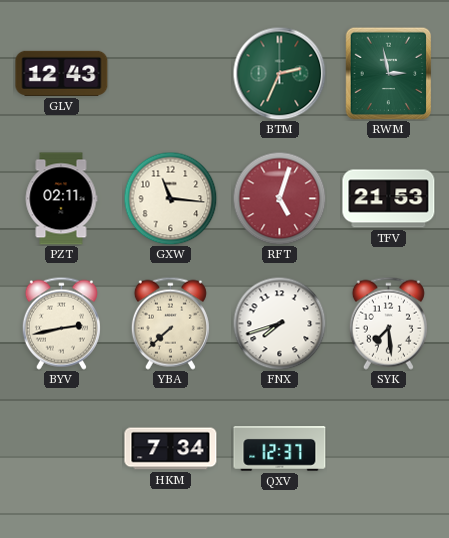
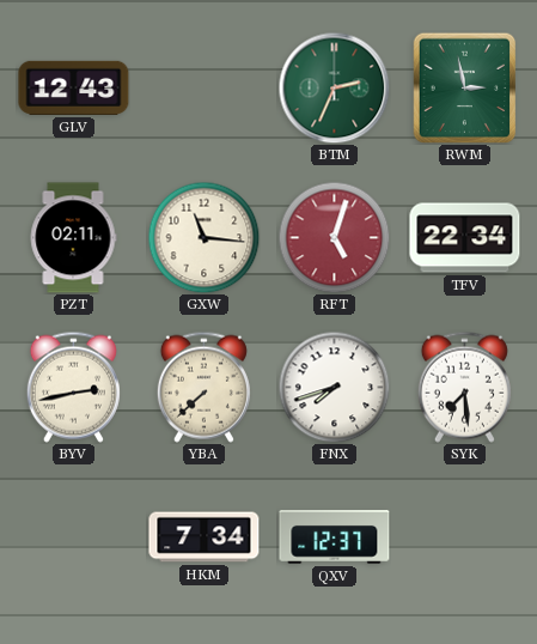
TFV: 21:53 -> 22:34
